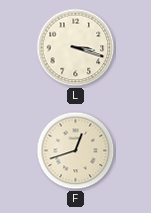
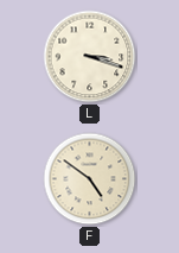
F: 12:42 -> 4:51
